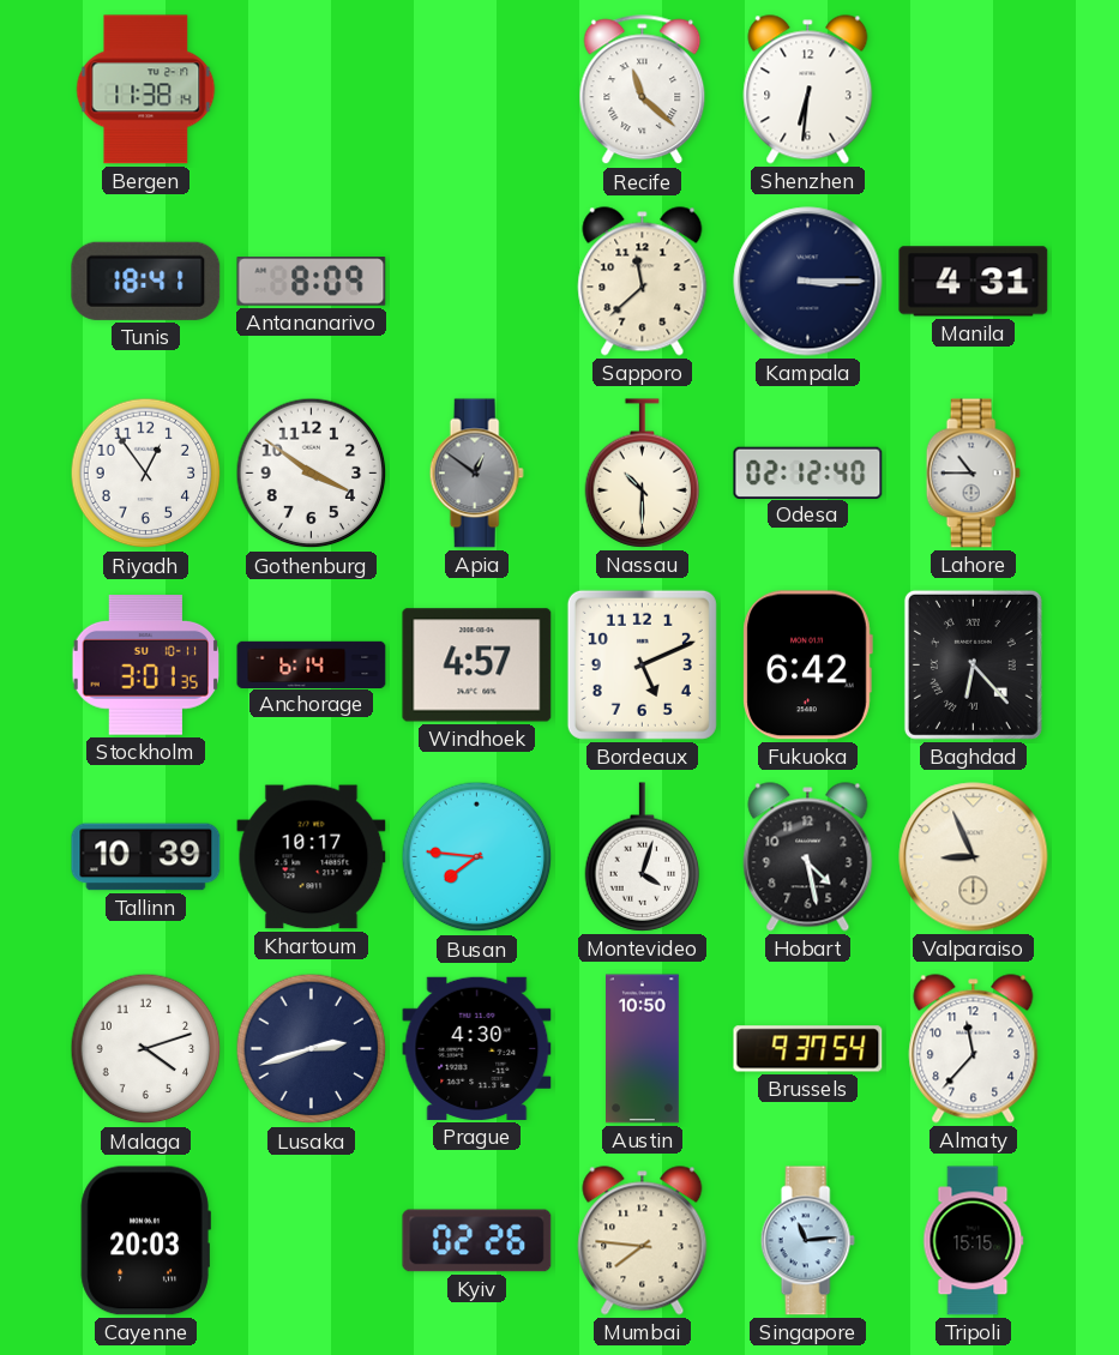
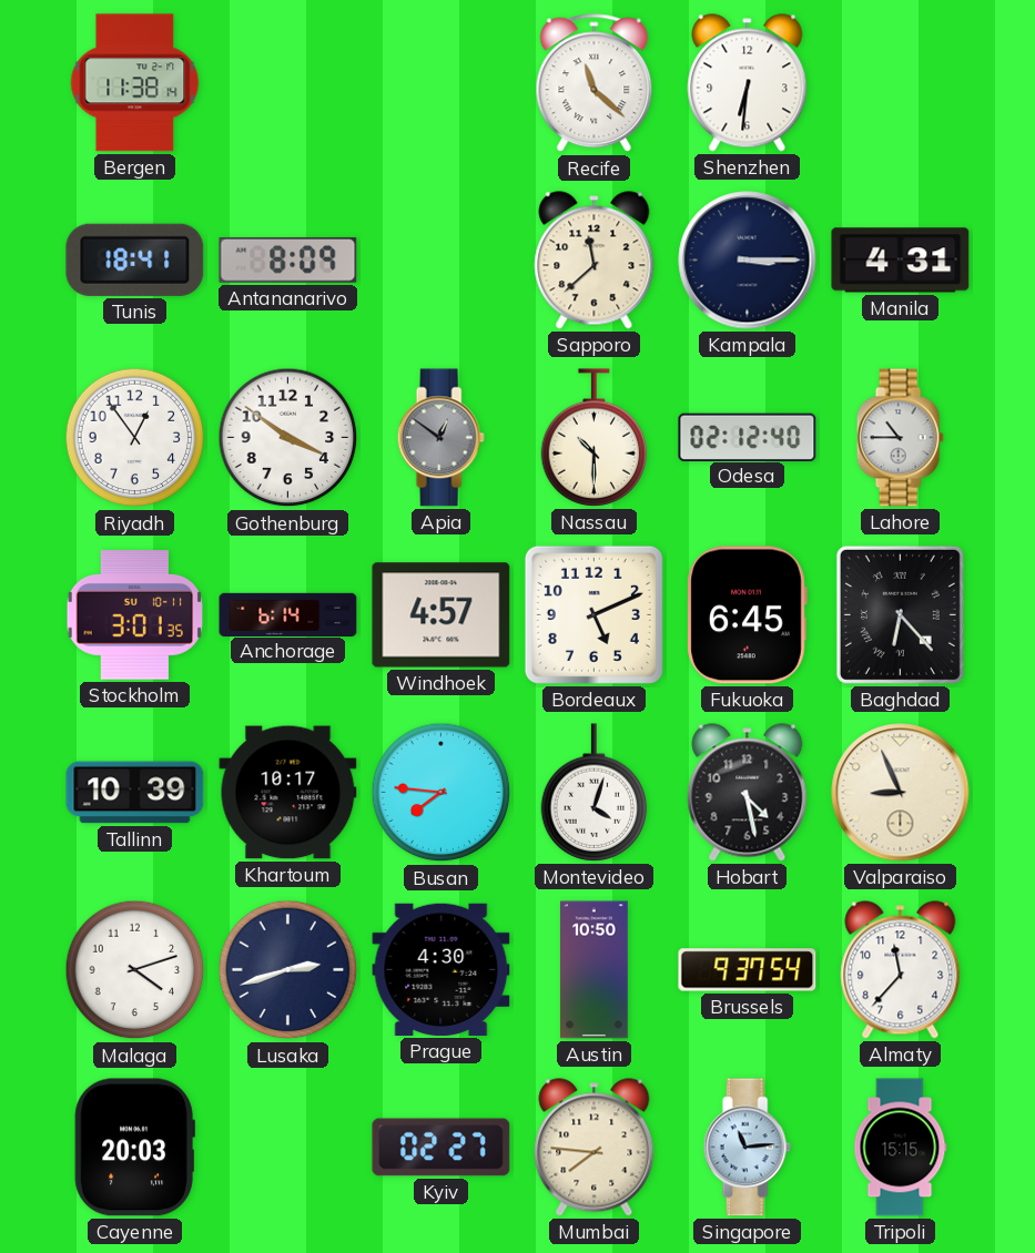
Fukuoka: 6:42 -> 6:45
Kyiv: 02:26 -> 02:27
